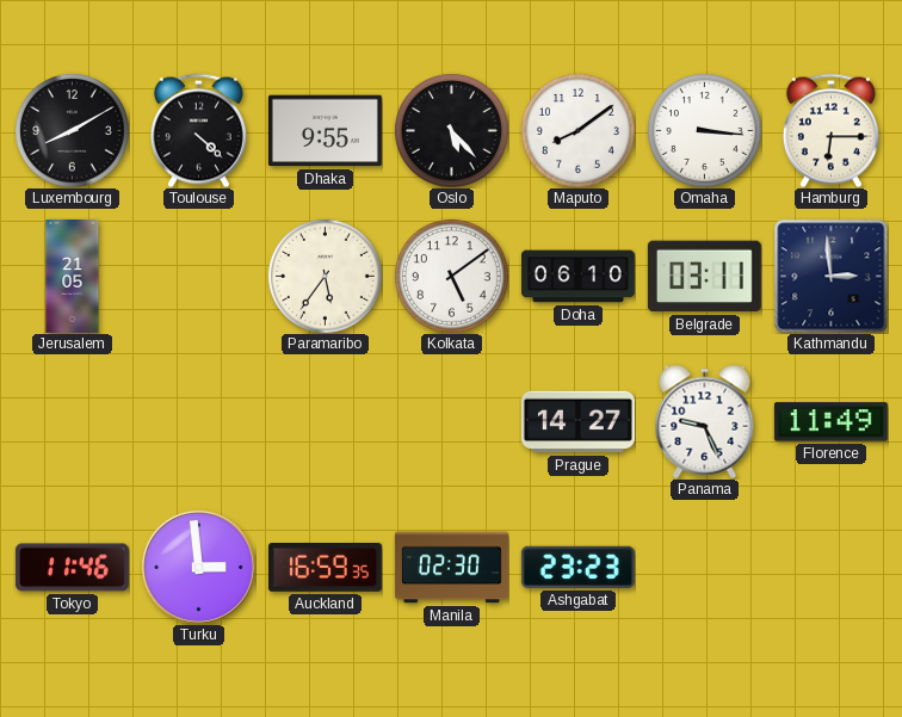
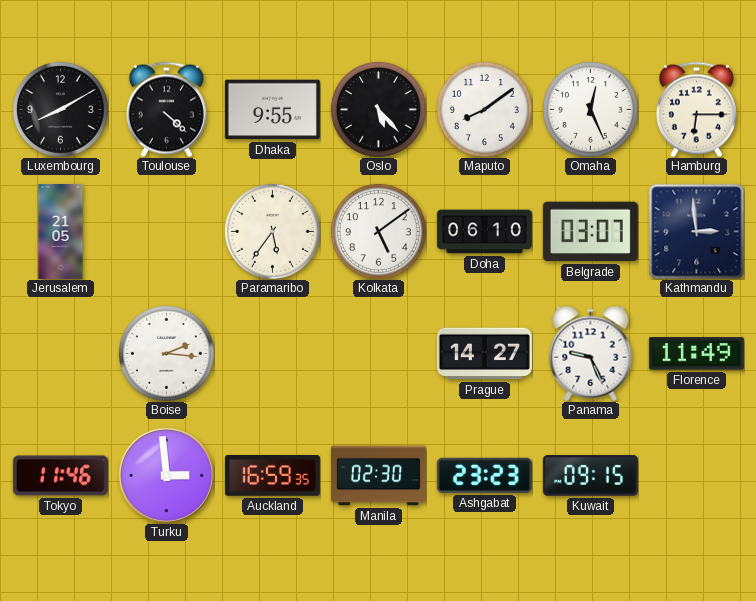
Omaha: 3:16 -> 12:26
Belgrade: 03:11 -> 03:07
Boise: none -> 2:16
Kuwait: none -> 09:15
